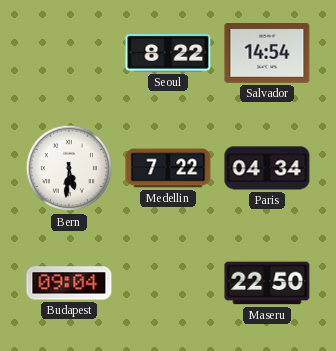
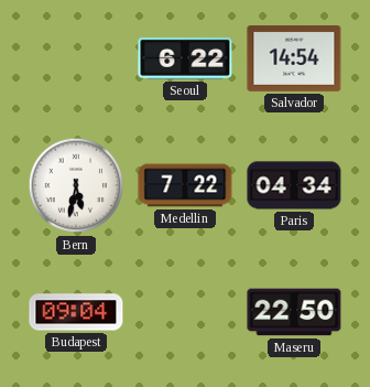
Seoul: 8:22 -> 6:22
Bern: 5:31 -> 5:32
